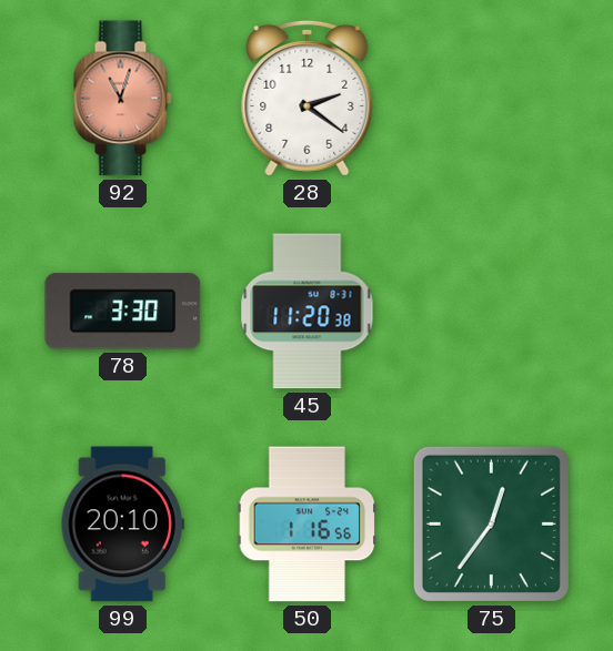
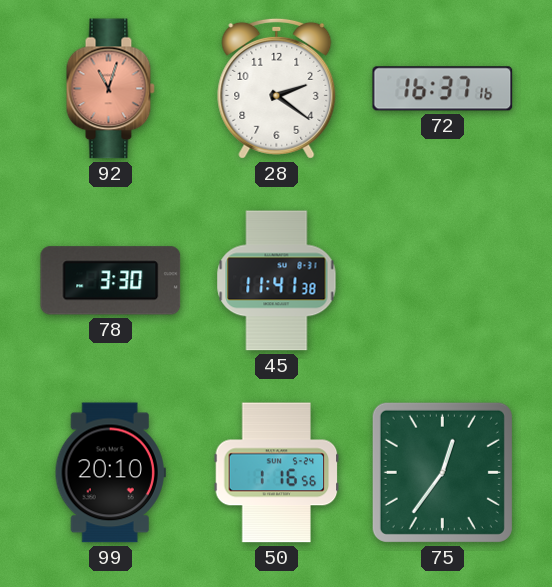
72: none -> 16:37
45: 11:20 -> 11:41
